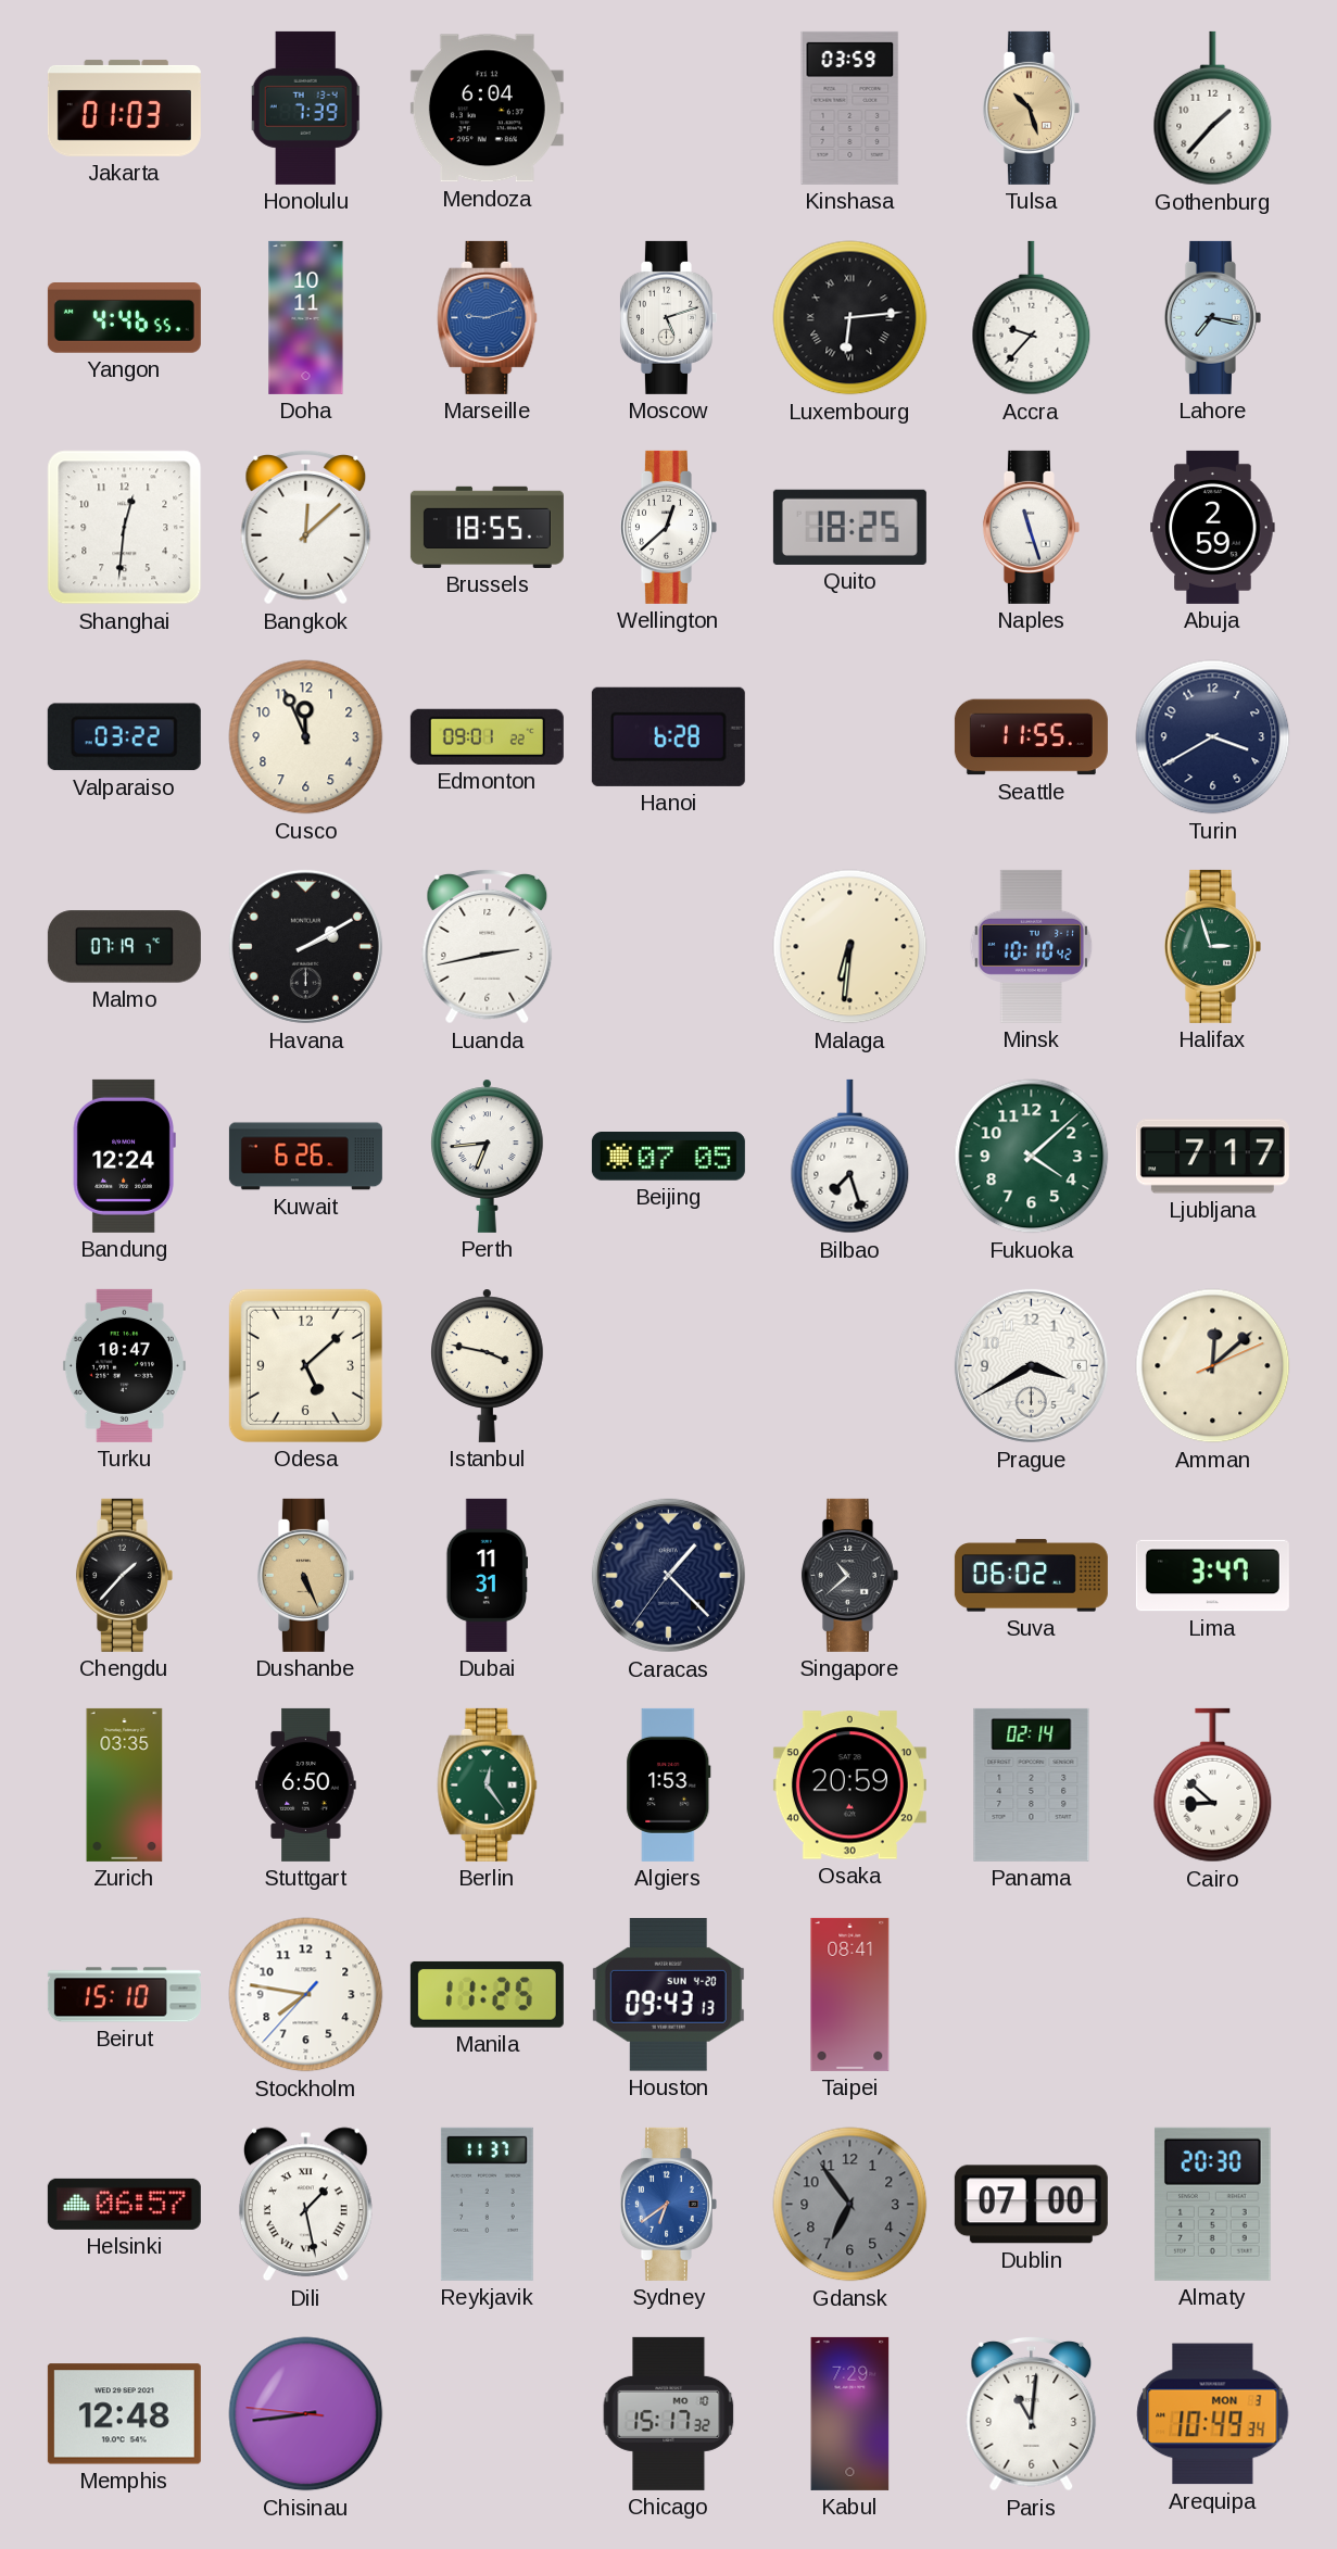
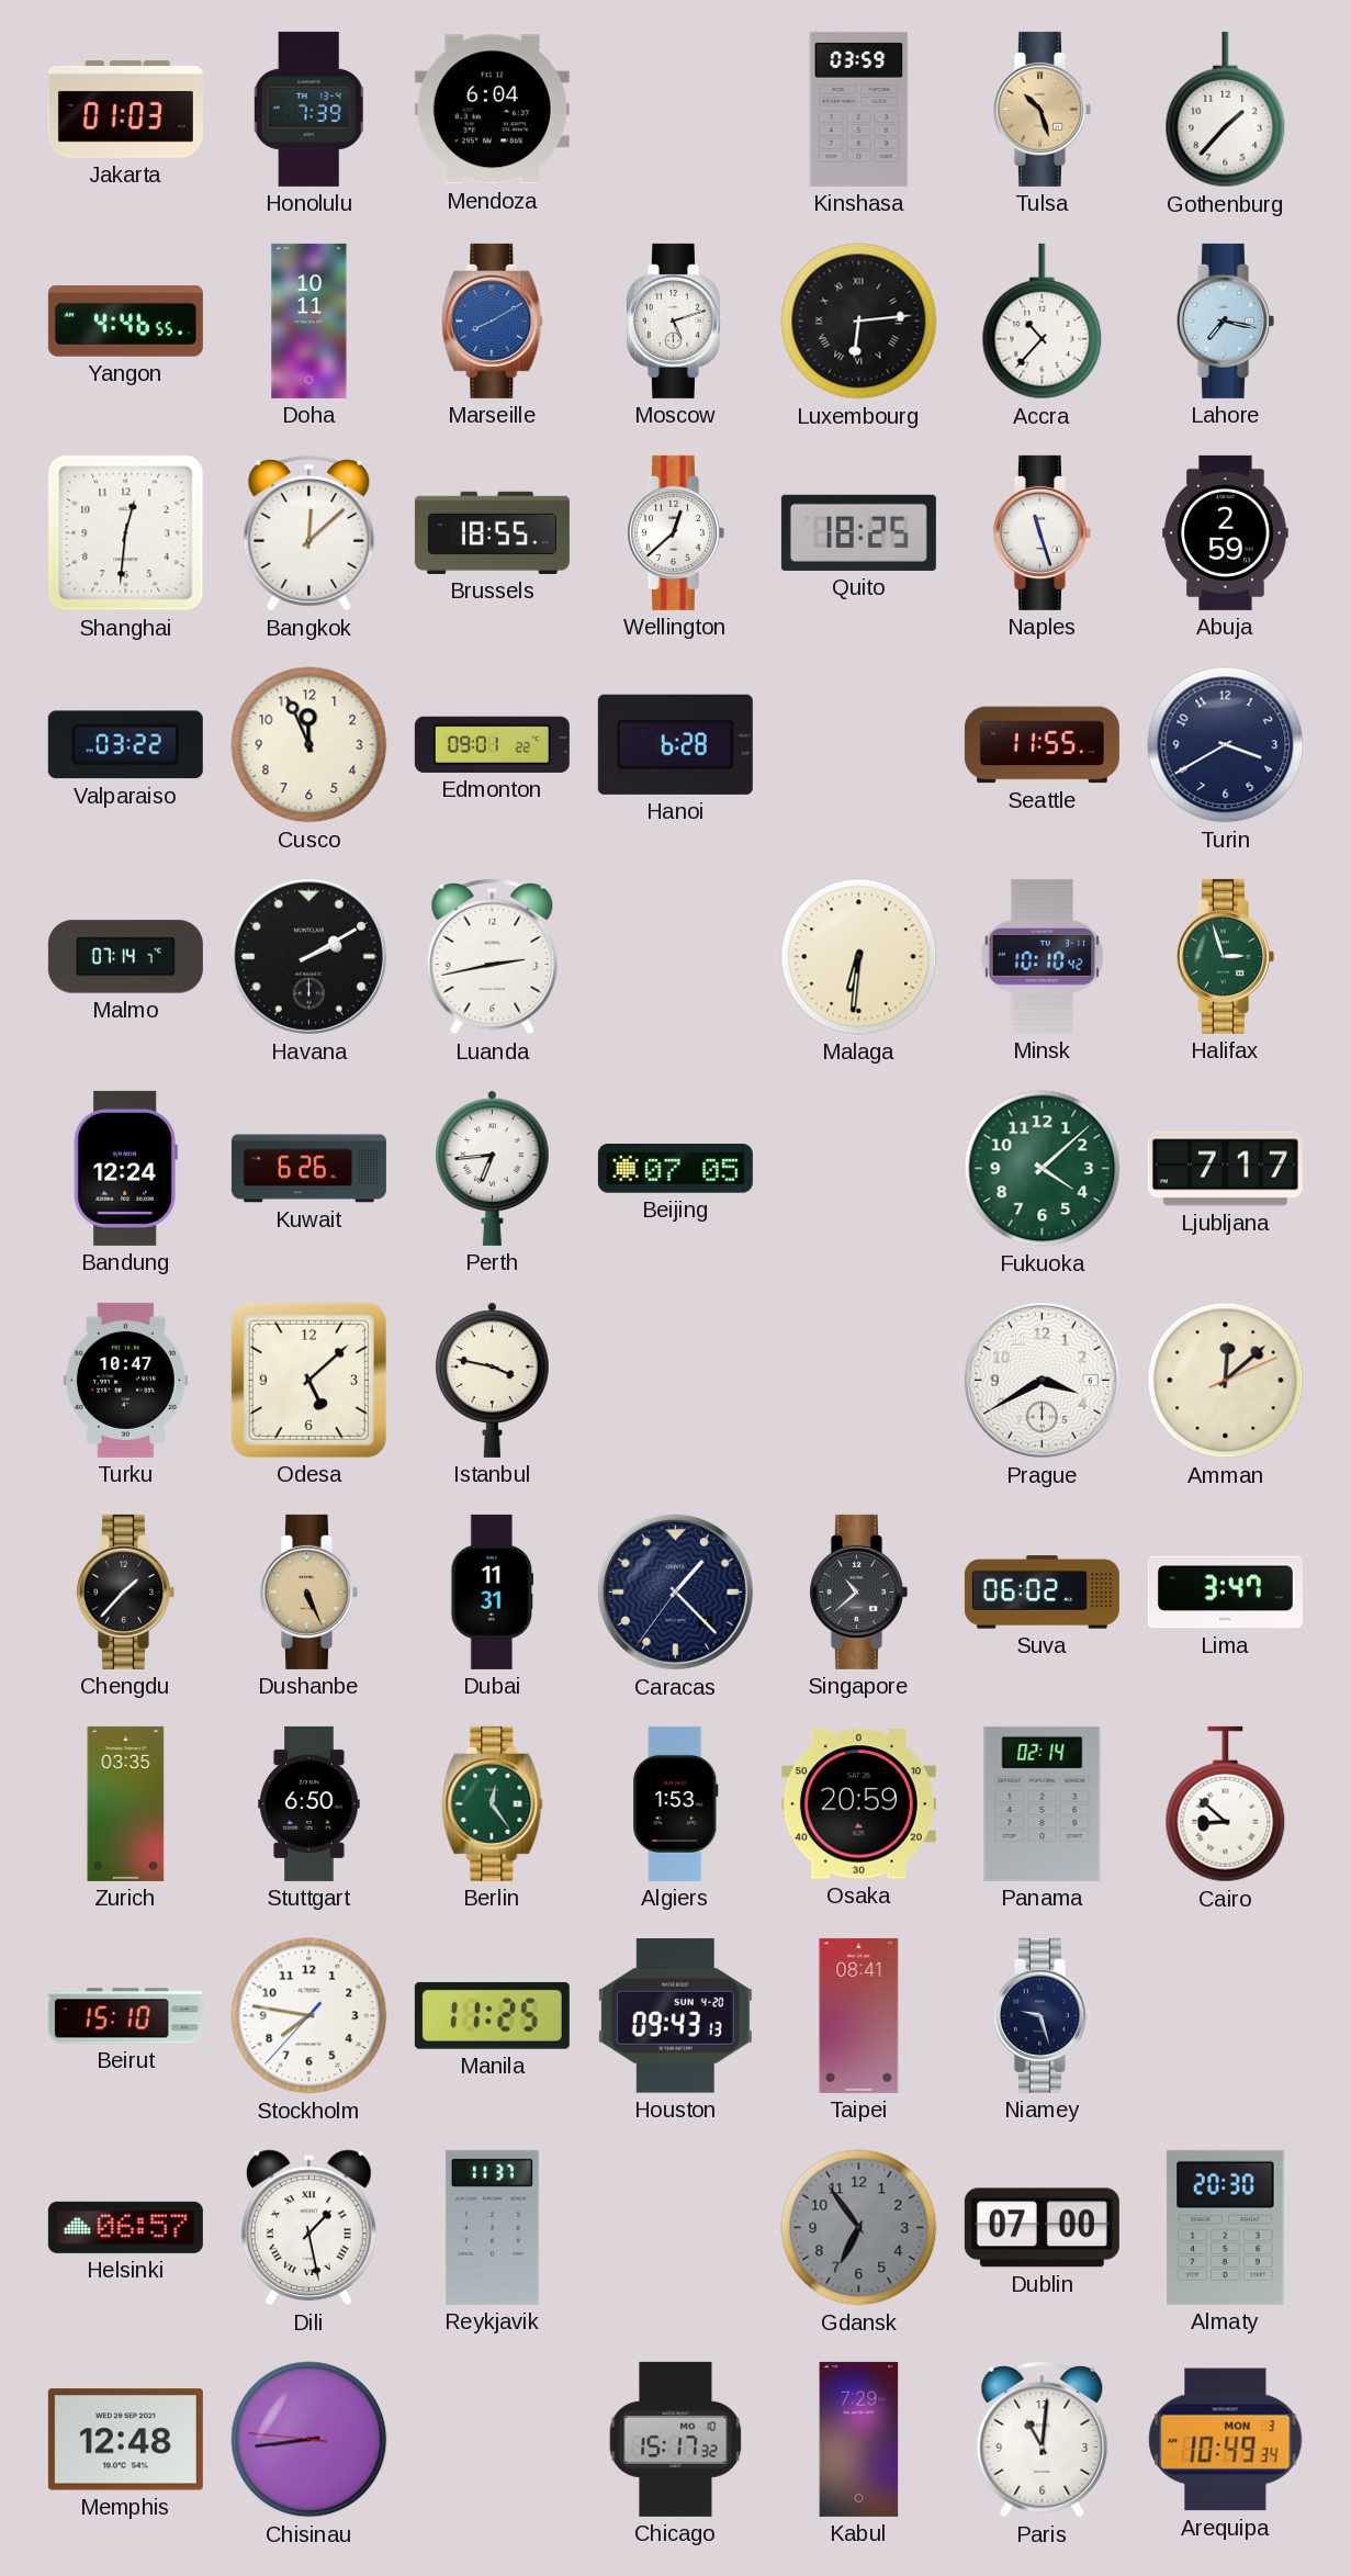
Marseille: 9:12 -> 8:10
Accra: 9:37 -> 10:37
Malmo: 07:19 -> 07:14
Bilbao: 7:27 -> none
Niamey: none -> 9:27
Sydney: 6:39 -> none
